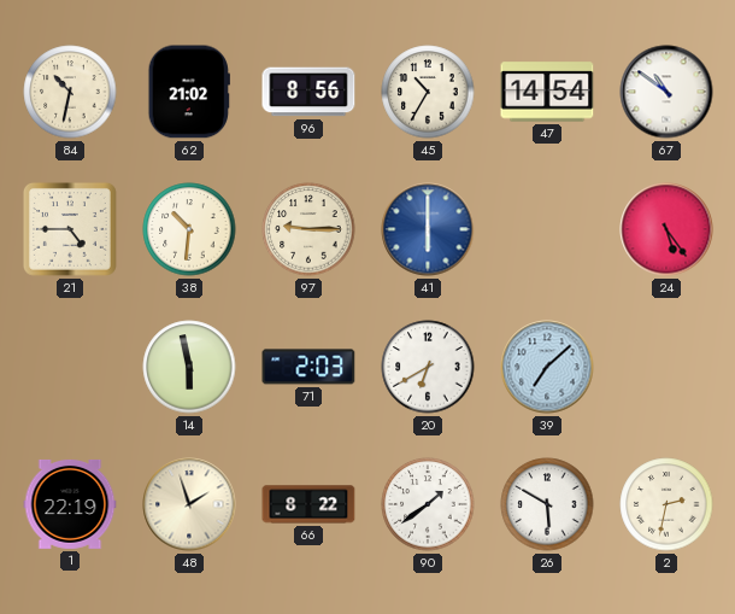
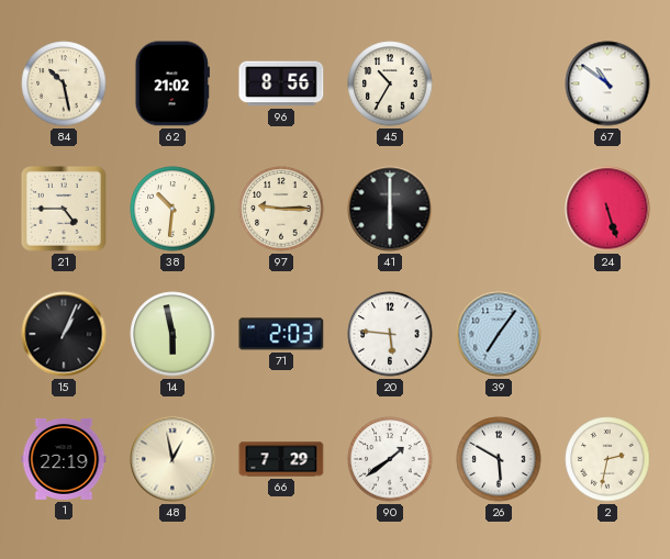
84: 10:32 -> 10:28
47: 14:54 -> none
41 dial: blue -> black
24: 5:24 -> 5:27
15: none -> 1:04
20: 6:40 -> 5:46
39: 7:08 -> 7:06
48: 1:57 -> 12:58
66: 8:22 -> 7:29
